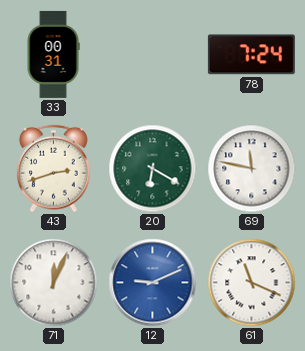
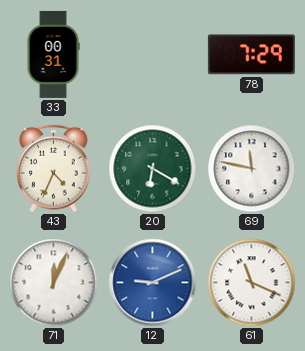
78: 7:24 -> 7:29
43: 2:42 -> 4:34
